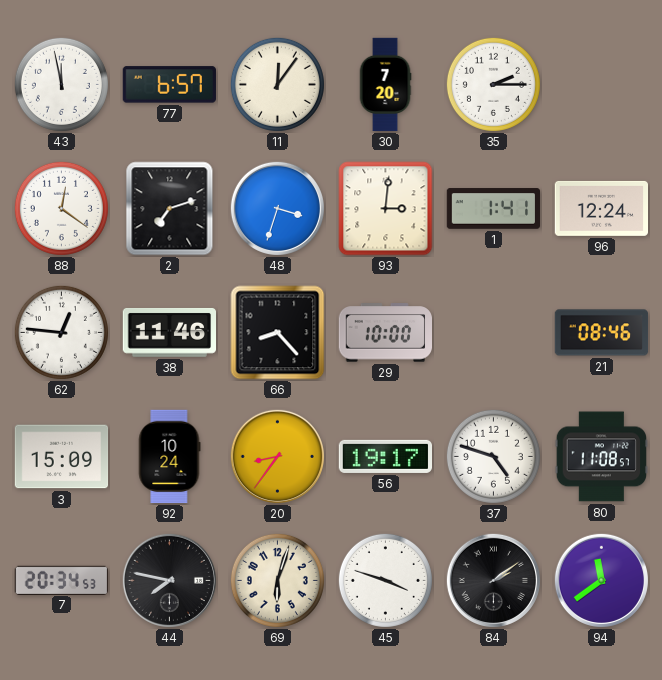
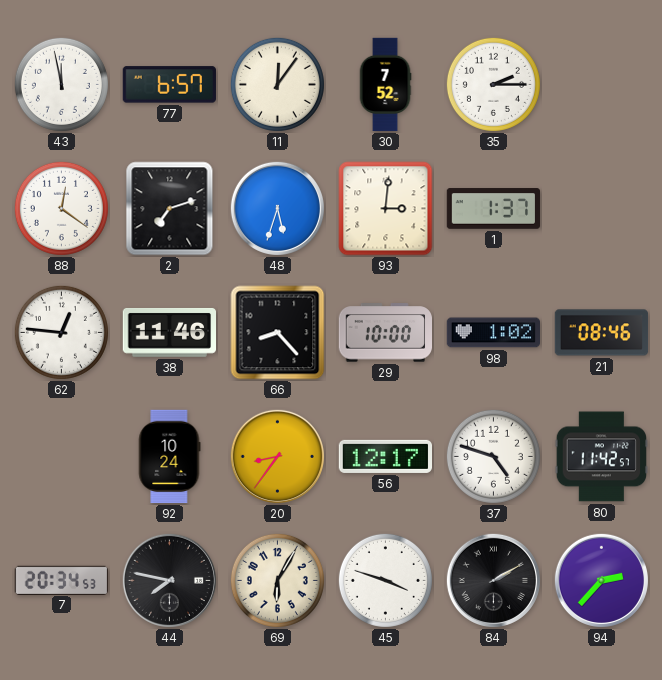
30: 7:20 -> 7:52
48: 3:33 -> 5:33
1: 1:41 -> 1:37
96: 12:24 -> none
98: none -> 1:02
3: 15:09 -> none
56: 19:17 -> 12:17
80: 11:08 -> 11:42
69: 6:03 -> 6:05
84: 2:09 -> 2:10
94: 11:39 -> 2:37
